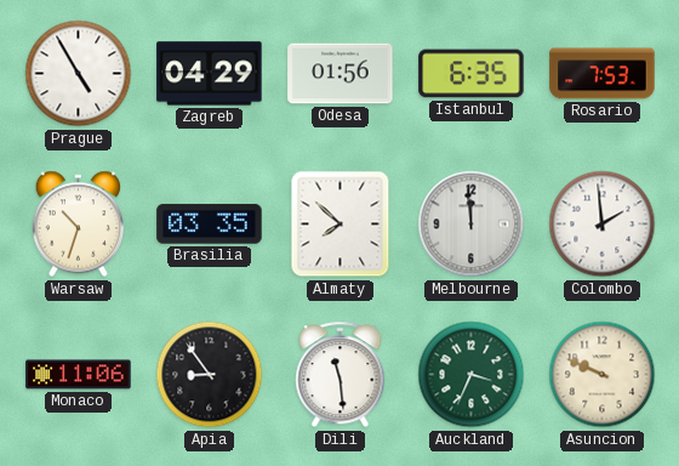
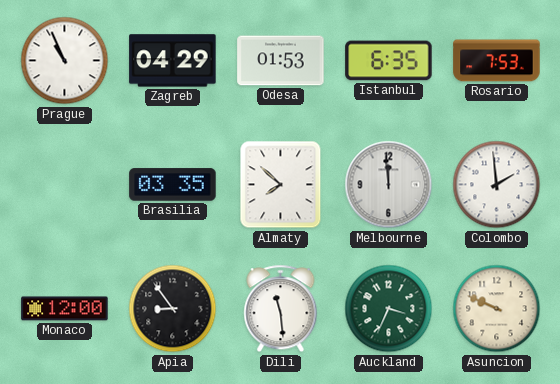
Prague: 4:55 -> 10:56
Odesa: 01:56 -> 01:53
Warsaw: 10:33 -> none
Monaco: 11:06 -> 12:00
